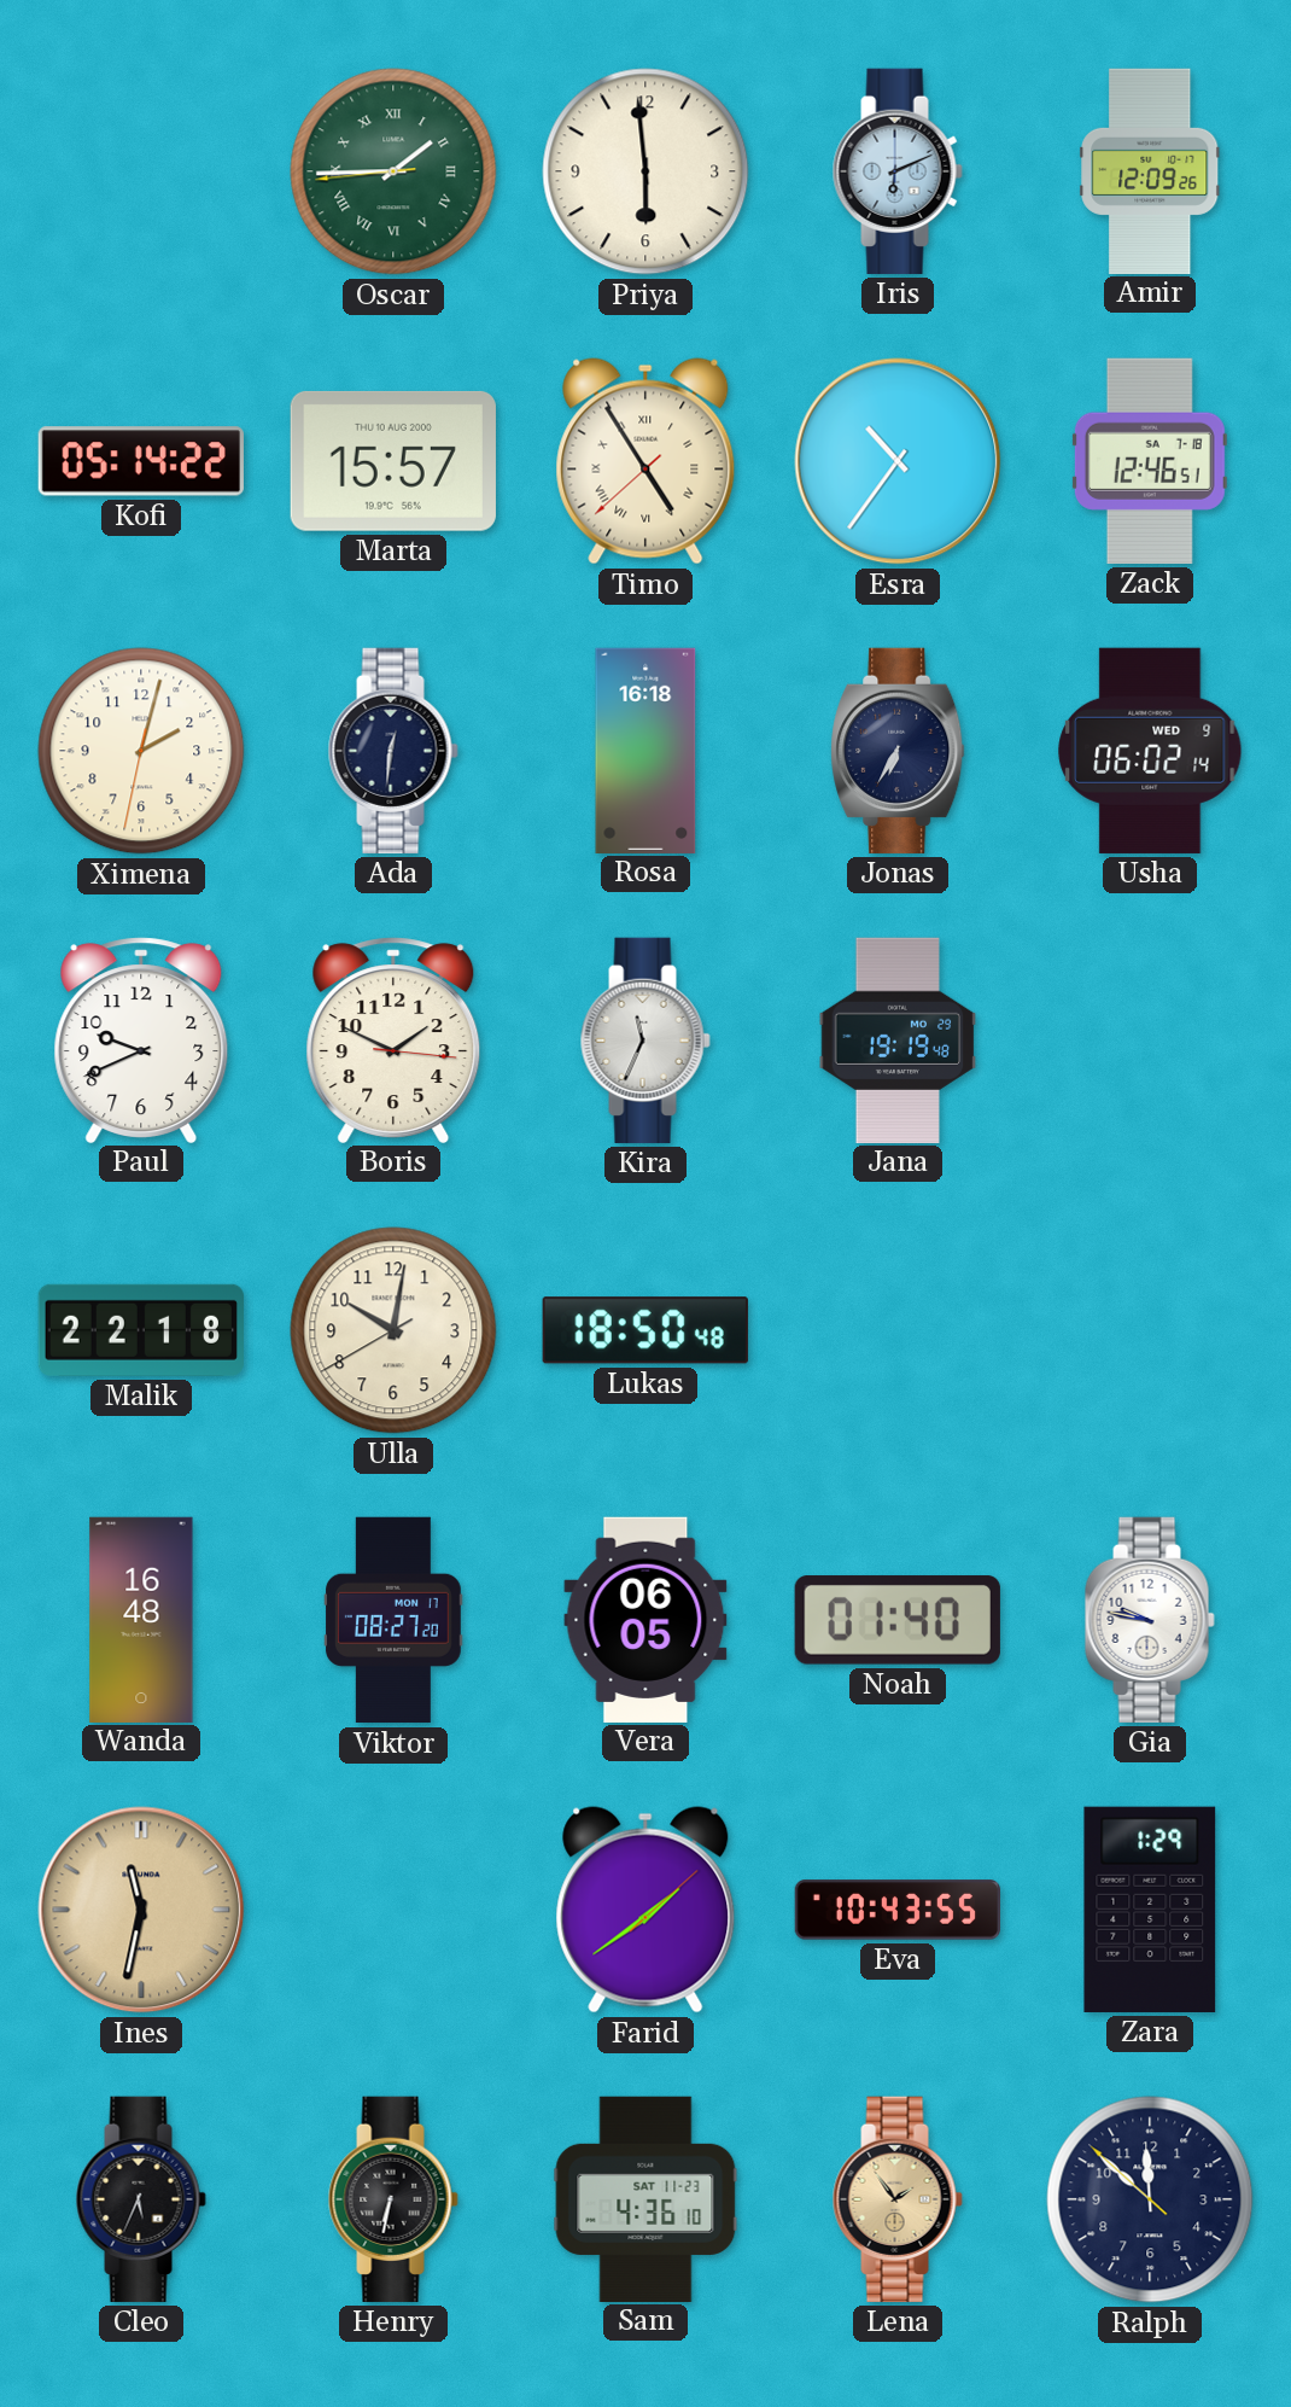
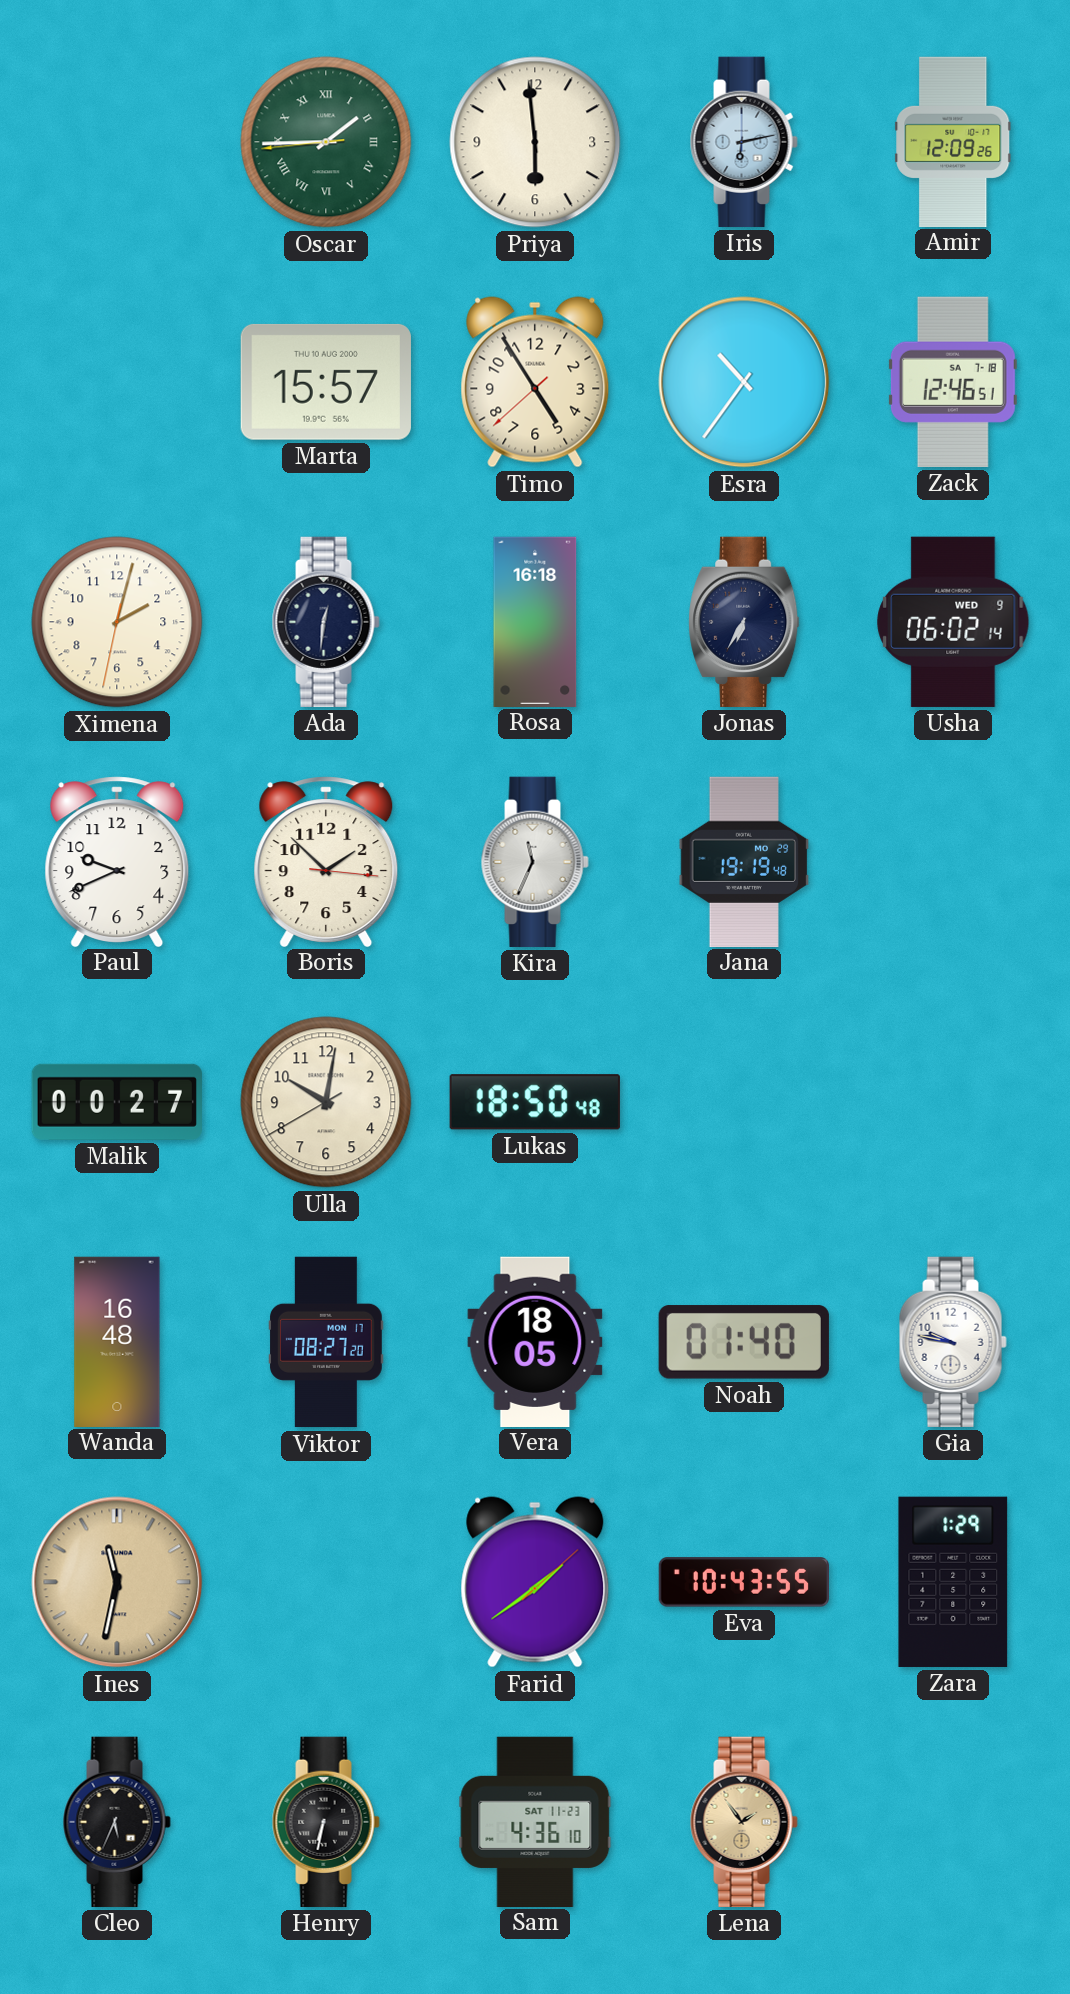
Iris: 6:11 -> 6:13
Kofi: 05:14 -> none
Timo numerals: Roman -> Arabic
Boris: 1:49 -> 1:52
Malik: 22:18 -> 00:27
Vera: 06:05 -> 18:05
Ralph: 11:51 -> none
